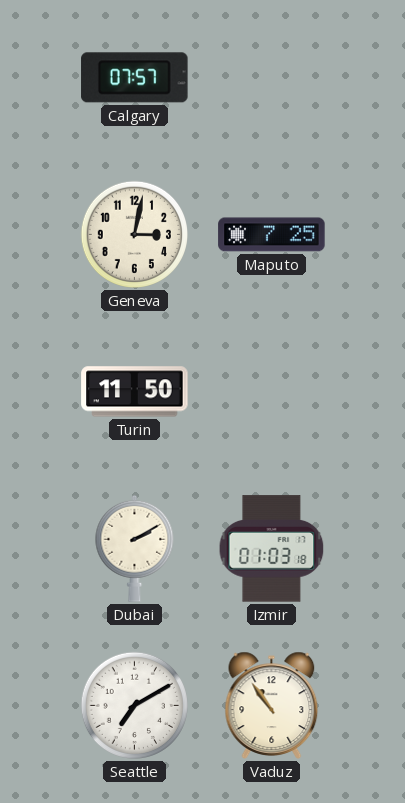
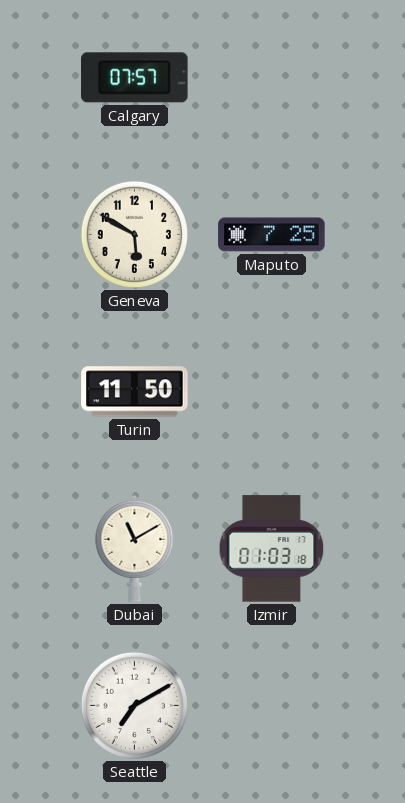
Geneva: 3:02 -> 5:50
Dubai: 2:10 -> 11:10
Vaduz: 10:54 -> none
